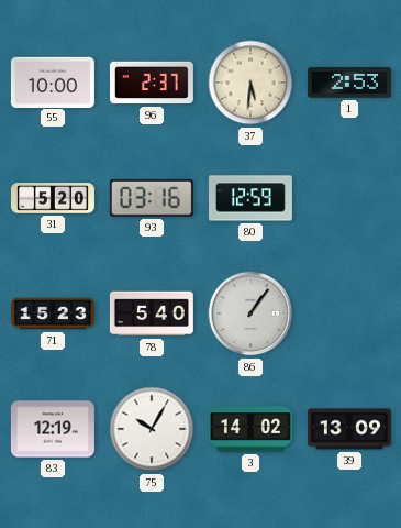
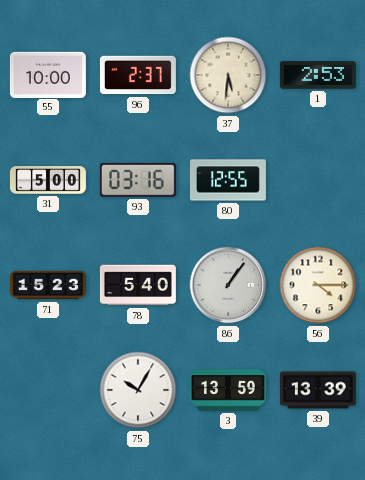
31: 5:20 -> 5:00
80: 12:59 -> 12:55
56: none -> 4:15
83: 12:19 -> none
3: 14:02 -> 13:59
39: 13:09 -> 13:39
